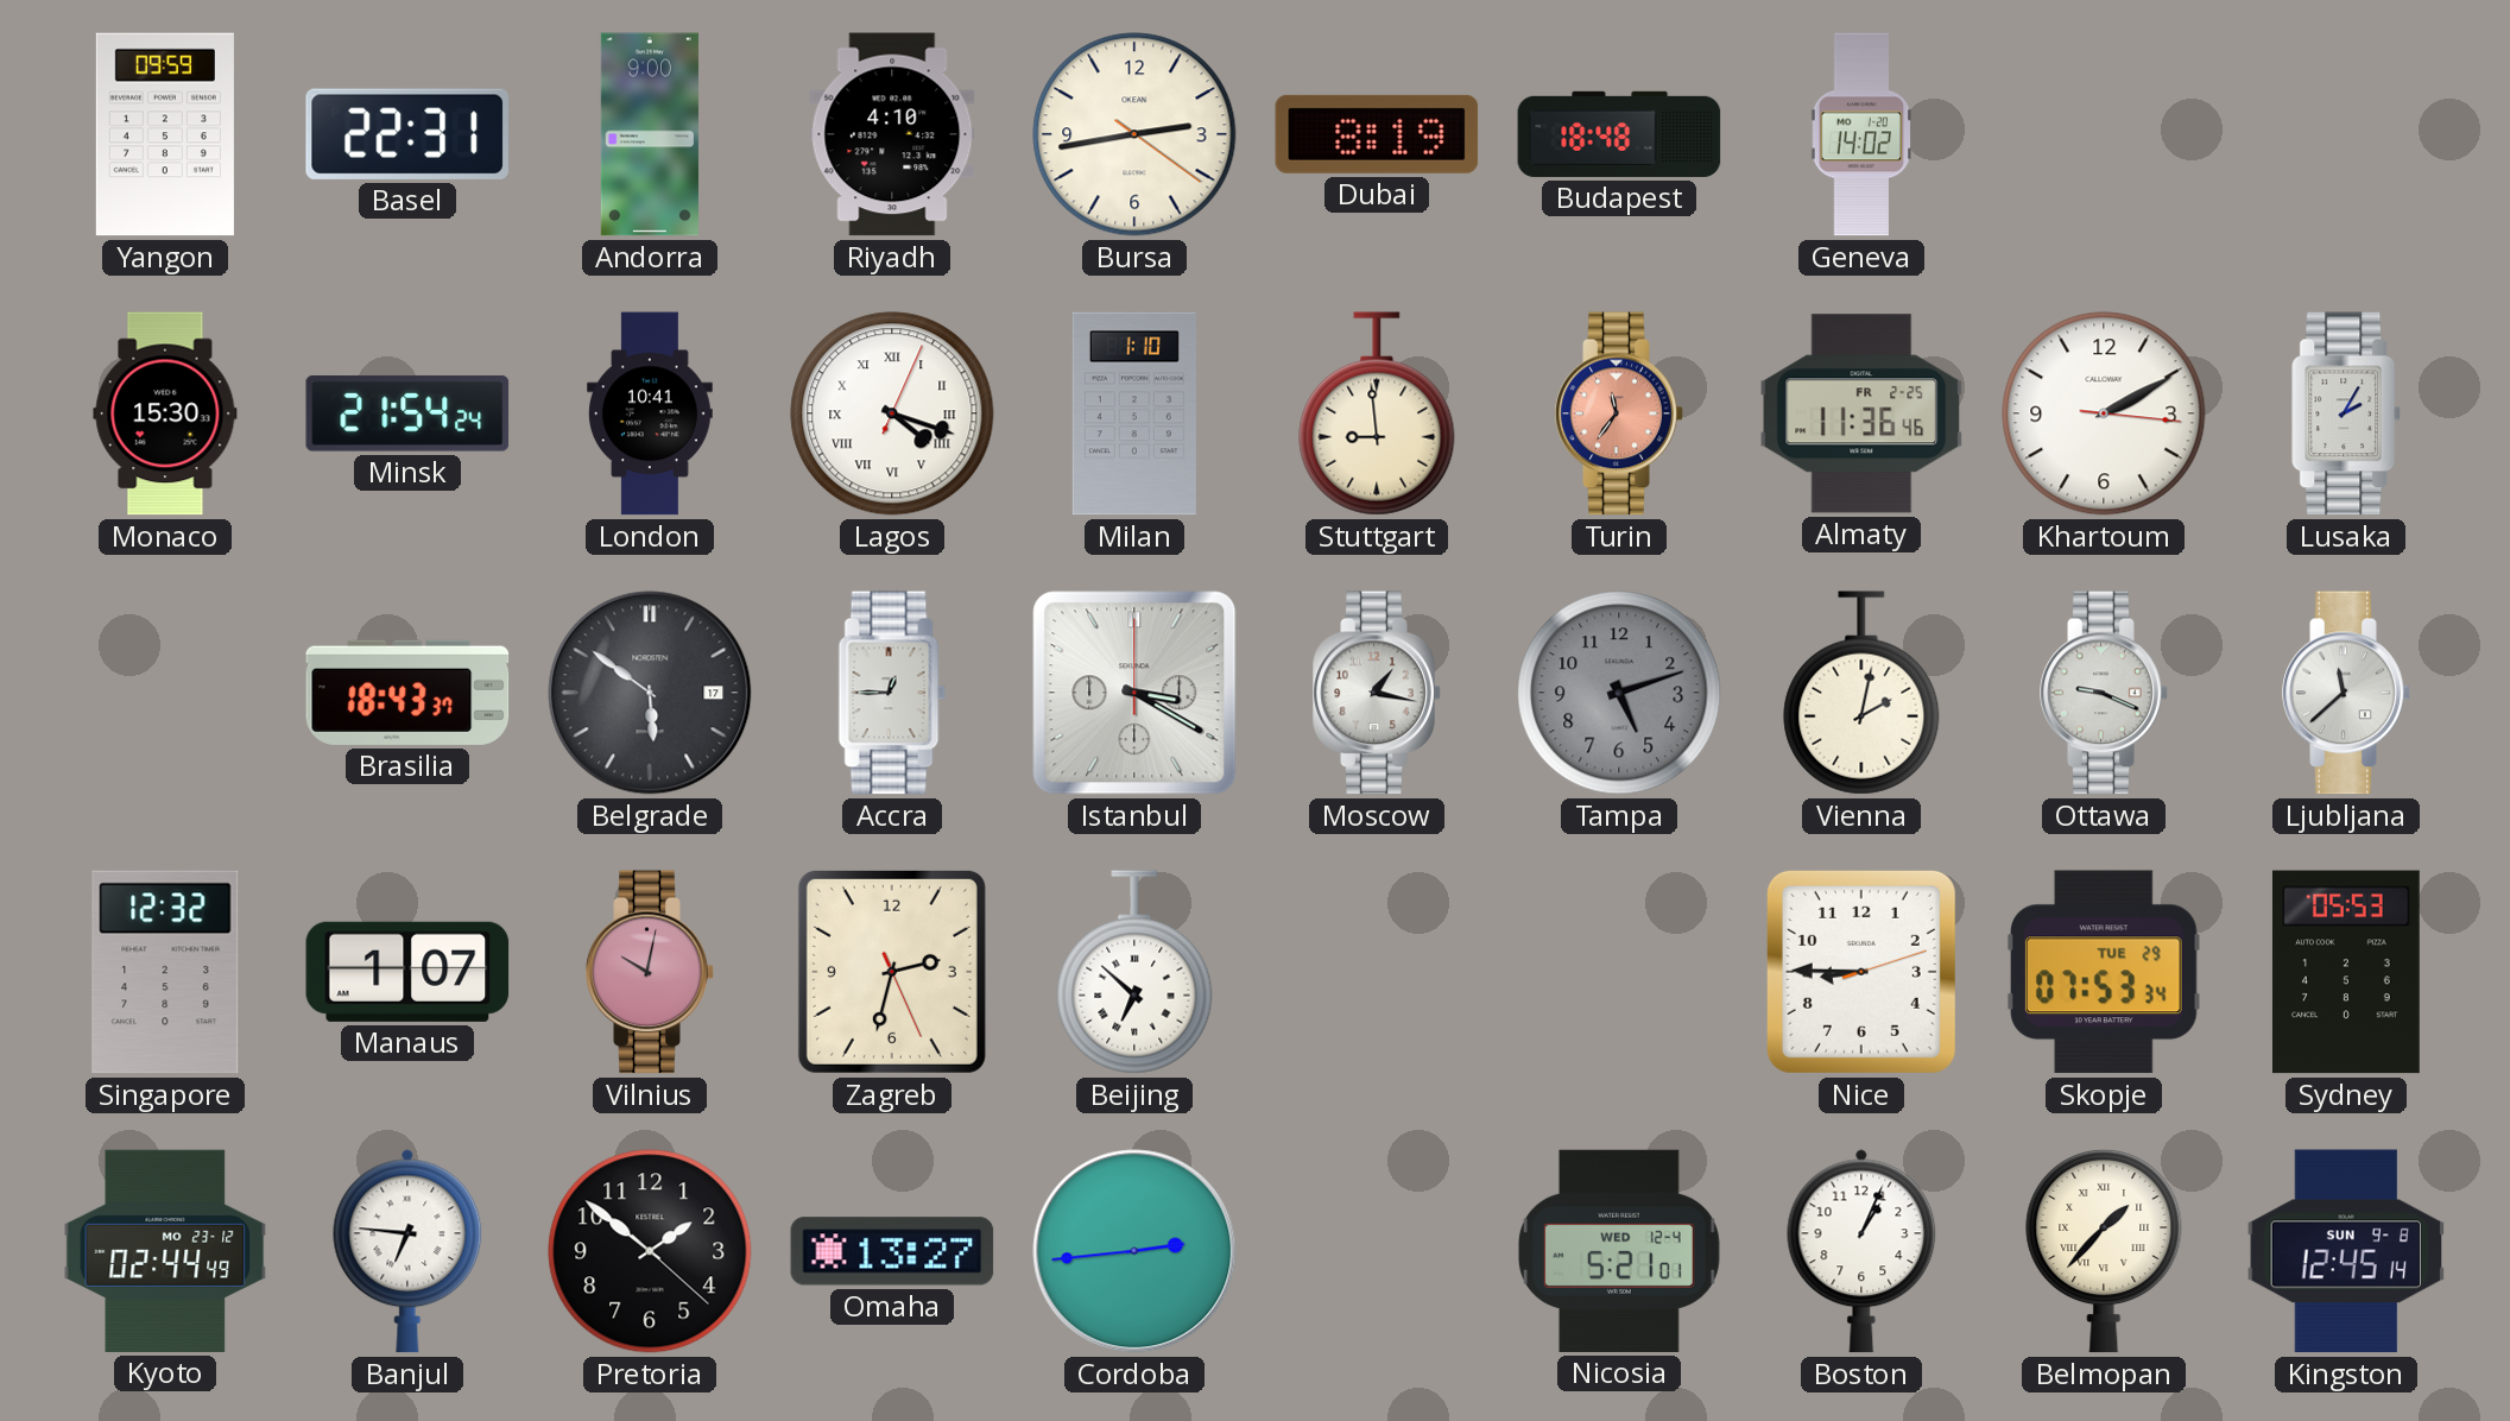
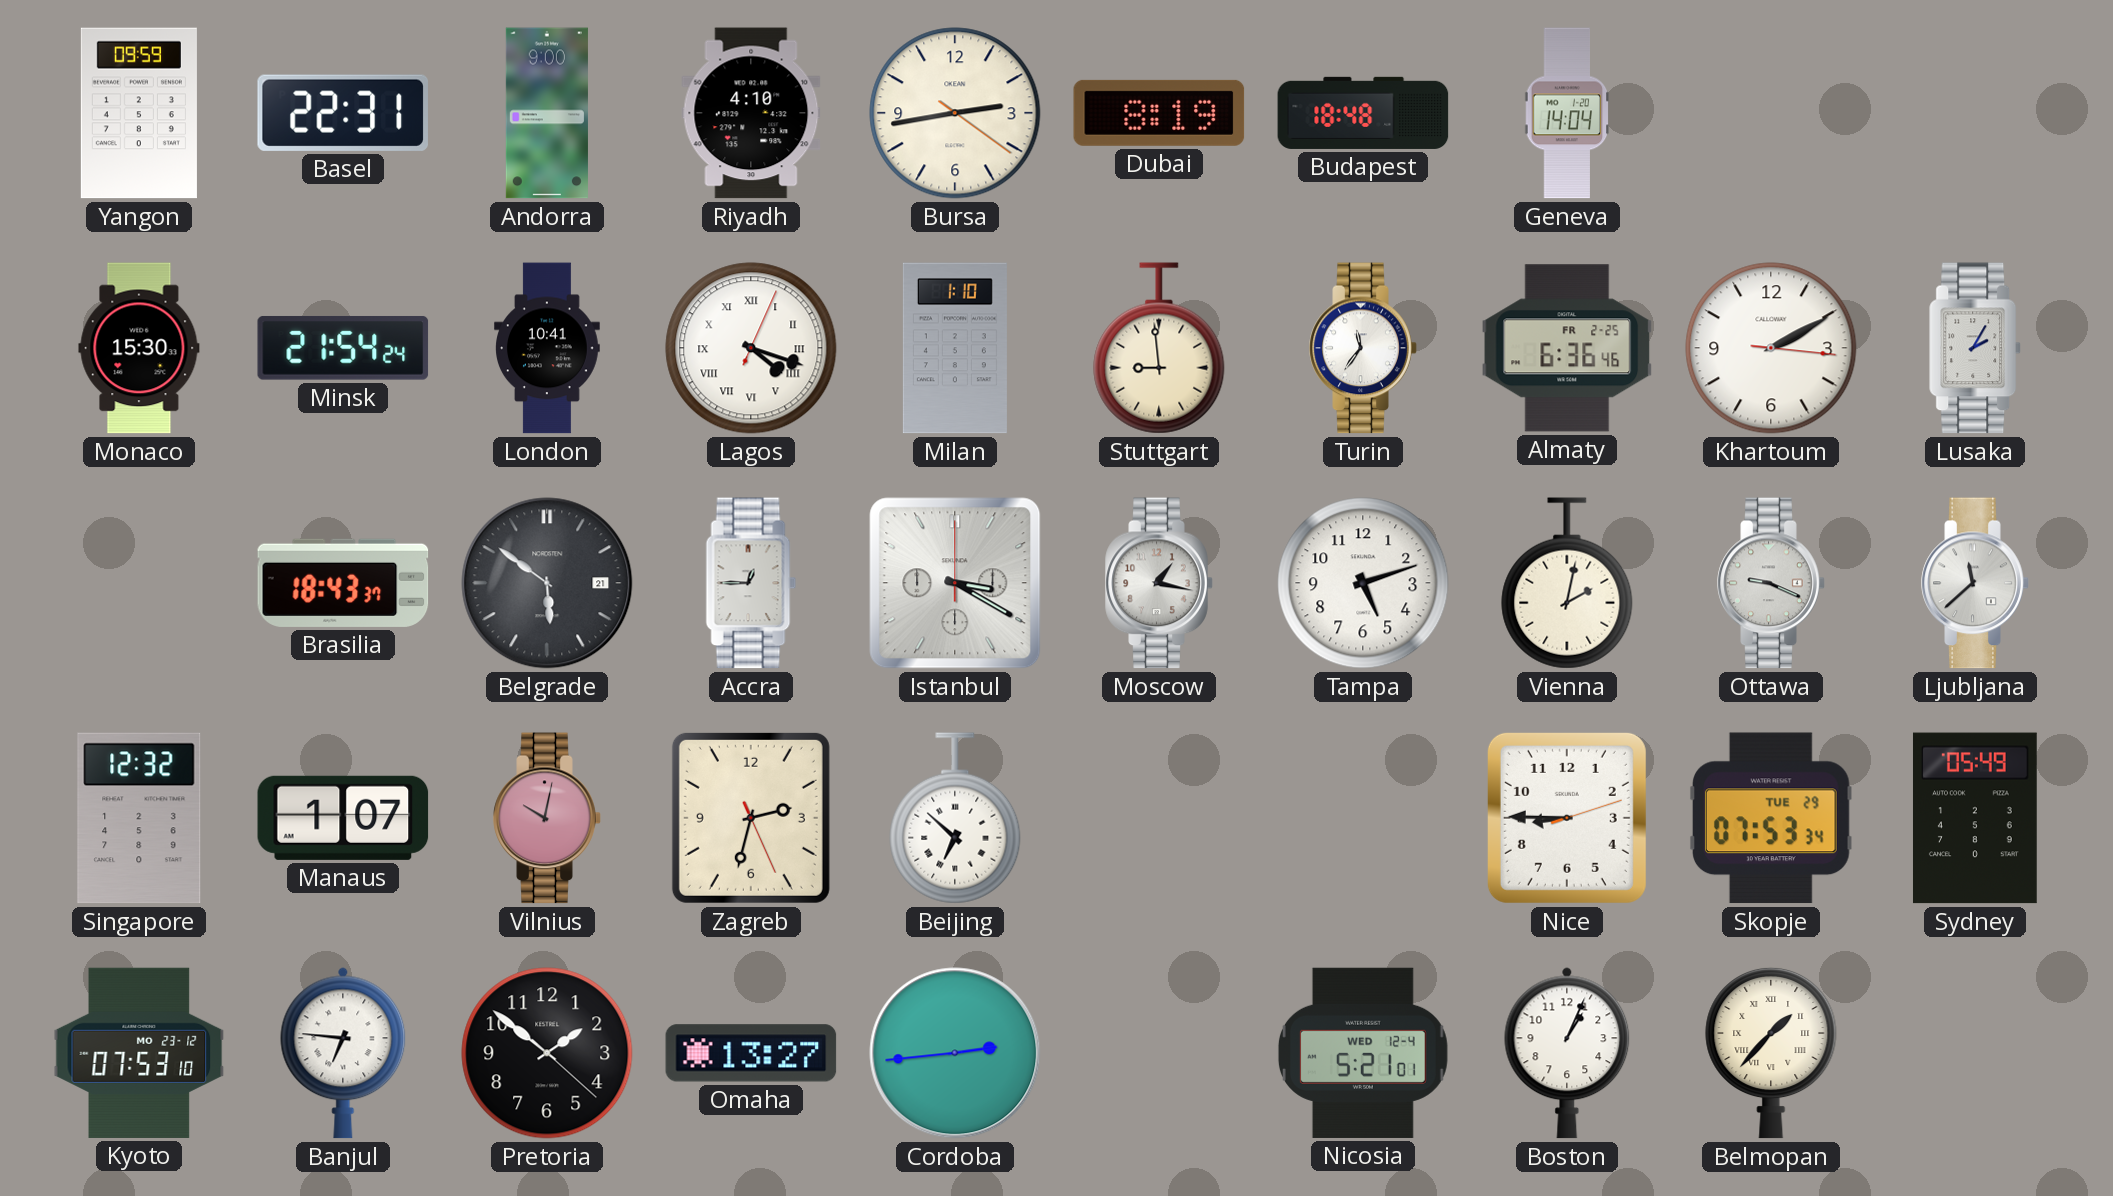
Geneva: 14:02 -> 14:04
Turin dial: salmon -> white
Almaty: 11:36 -> 6:36
Belgrade date: 17 -> 21
Tampa dial: grey -> white
Sydney: 05:53 -> 05:49
Kyoto: 02:44 -> 07:53
Kingston: 12:45 -> none
